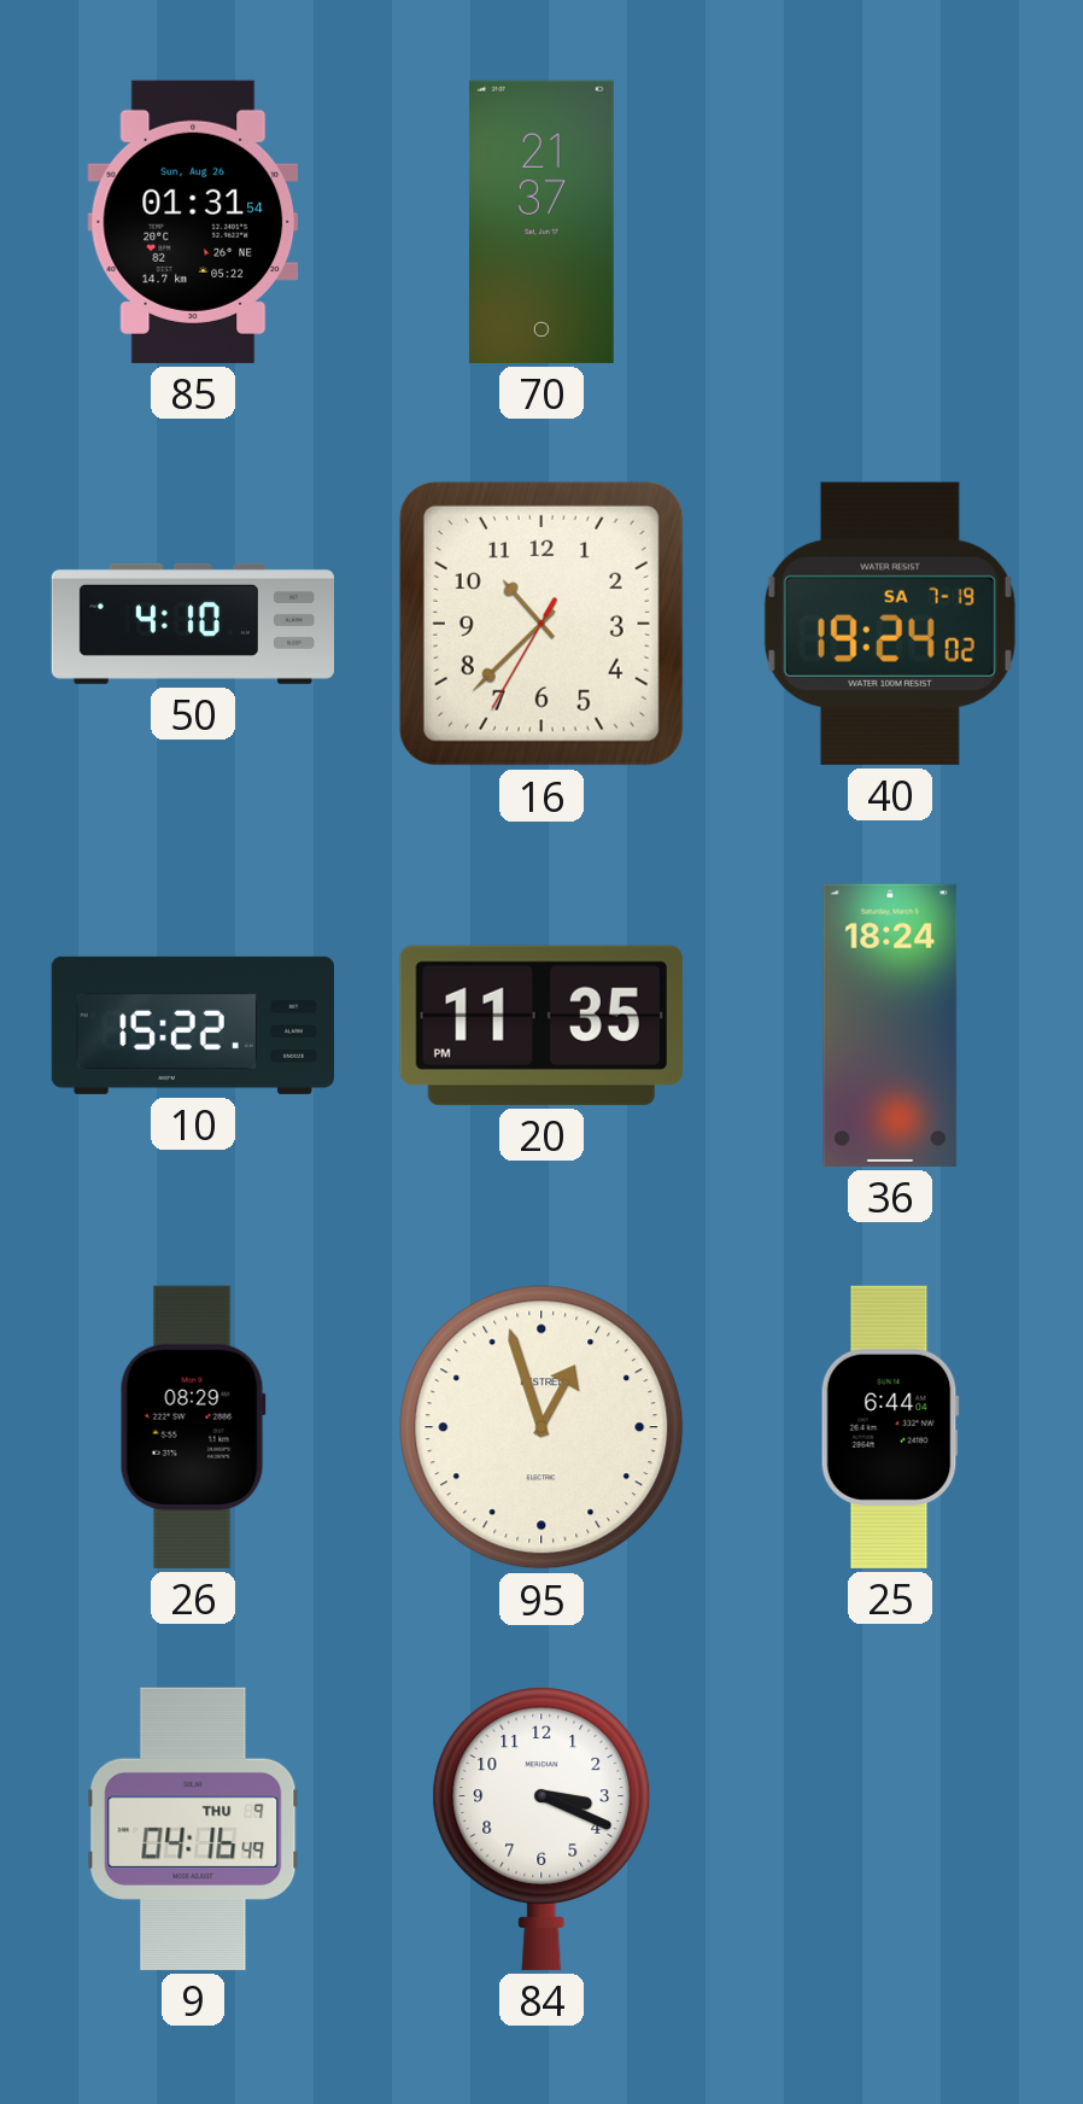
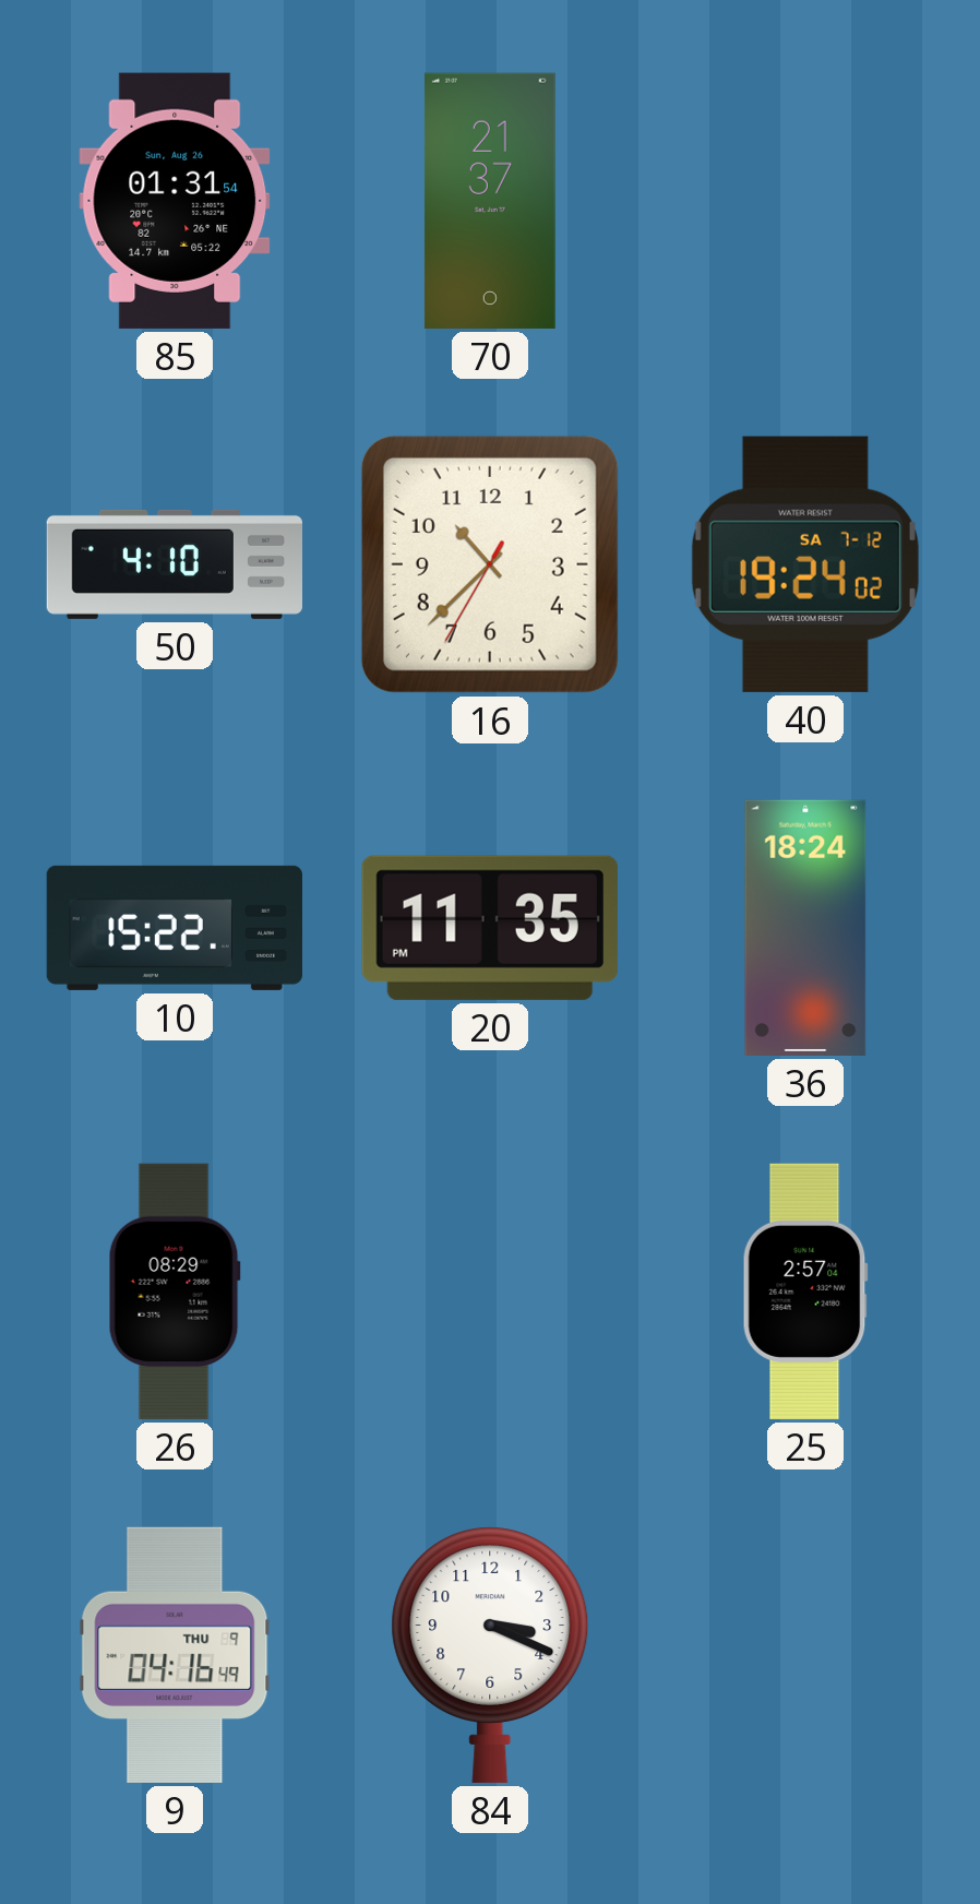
40 date: SA 7-19 -> SA 7-12
95: 12:57 -> none
25: 6:44 -> 2:57
